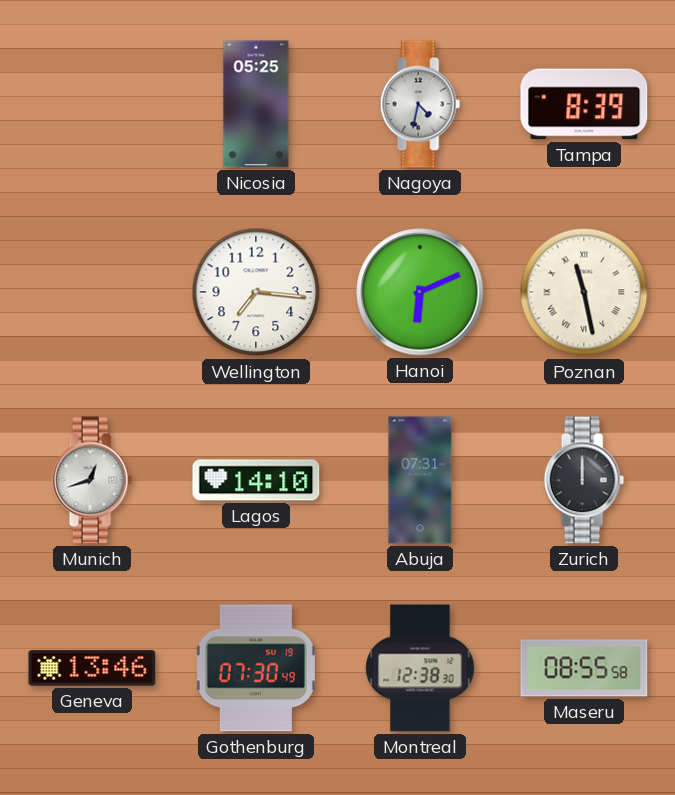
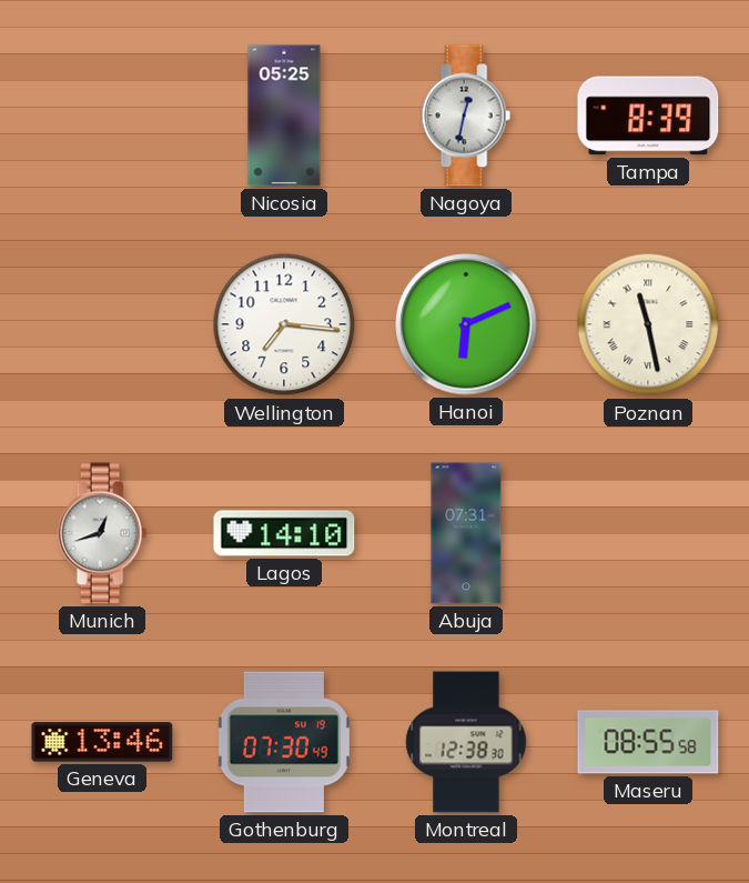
Nagoya: 4:32 -> 12:32
Zurich: 12:00 -> none
